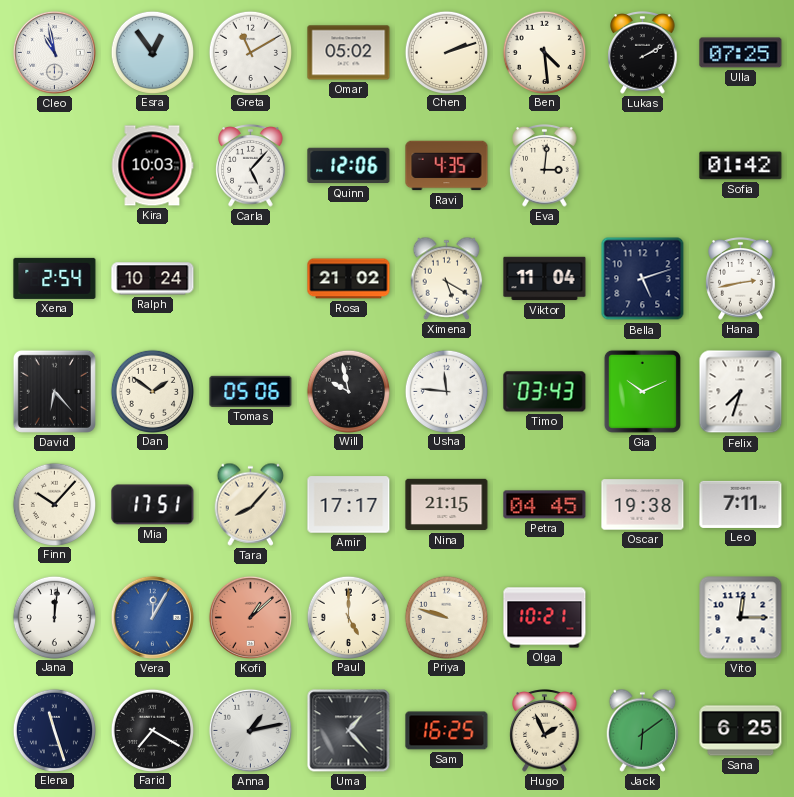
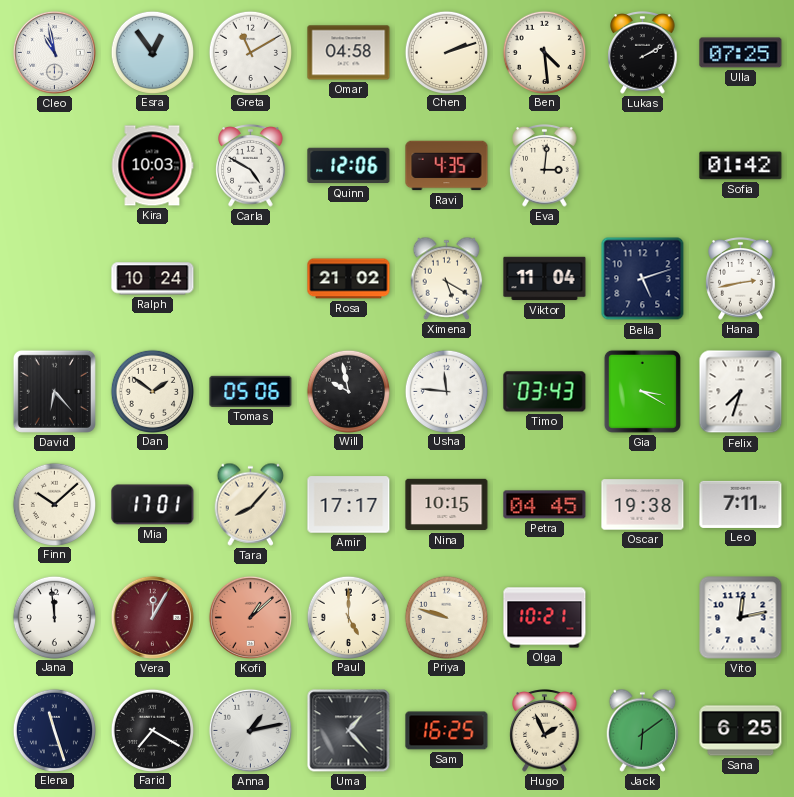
Omar: 05:02 -> 04:58
Carla: 5:07 -> 4:50
Xena: 2:54 -> none
Gia: 10:11 -> 3:20
Finn: 10:07 -> 10:08
Mia: 17:51 -> 17:01
Nina: 21:15 -> 10:15
Jana: 12:01 -> 11:59
Vera dial: blue -> burgundy
Vito: 12:15 -> 12:13
